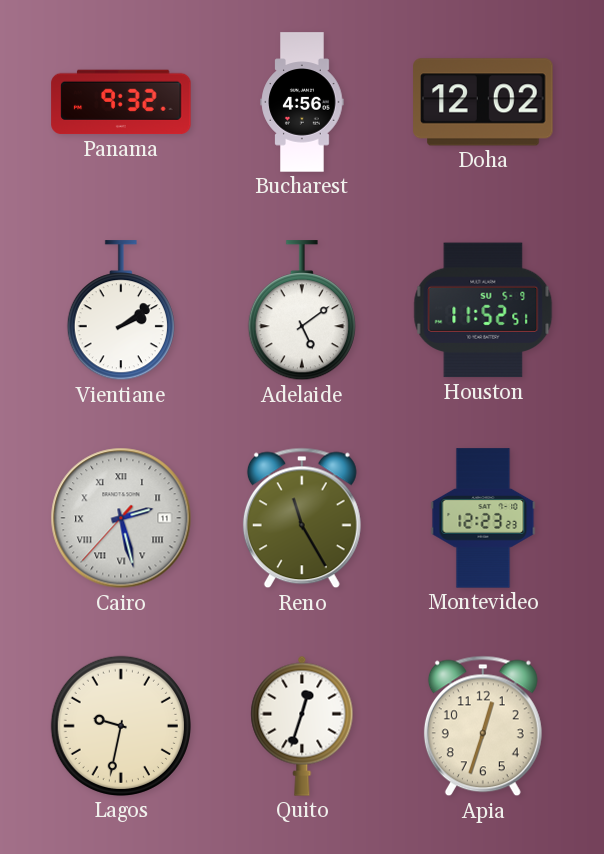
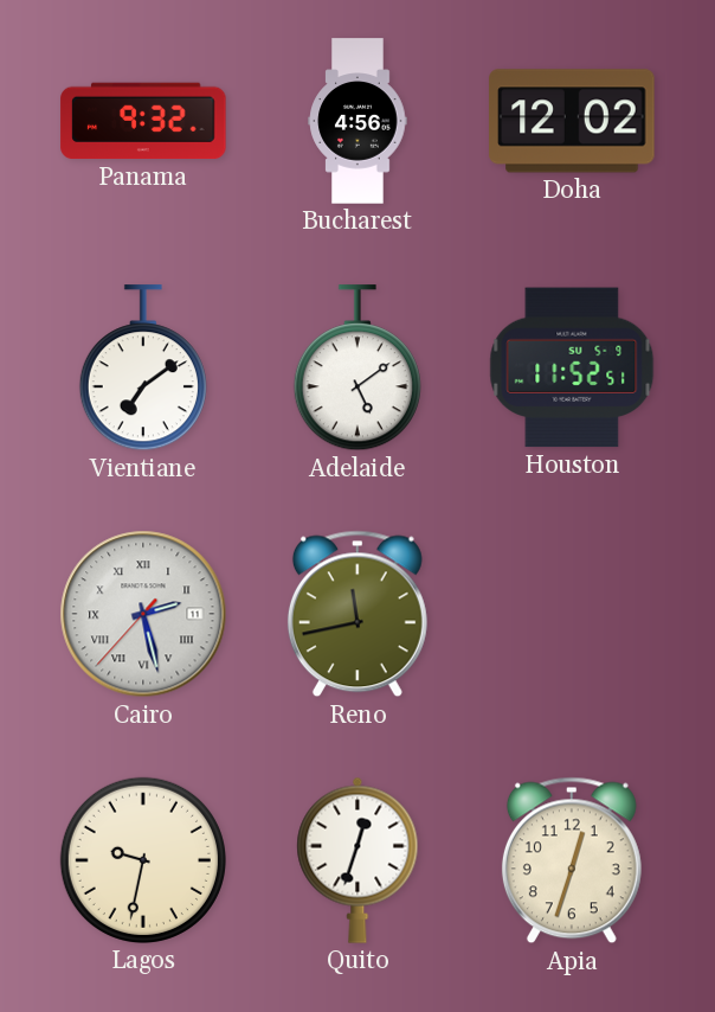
Vientiane: 2:09 -> 7:09
Reno: 11:25 -> 11:43
Montevideo: 12:23 -> none
